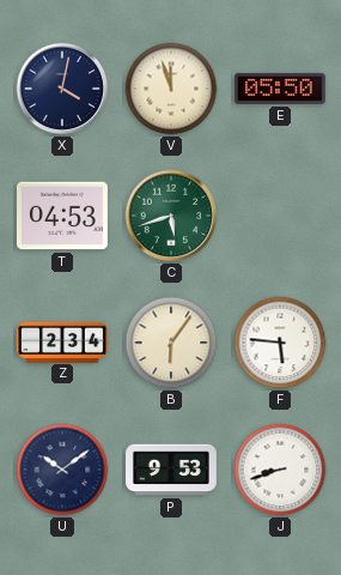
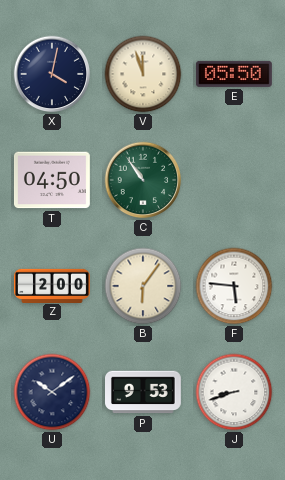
T: 04:53 -> 04:50
C: 5:42 -> 10:54
Z: 2:34 -> 2:00
